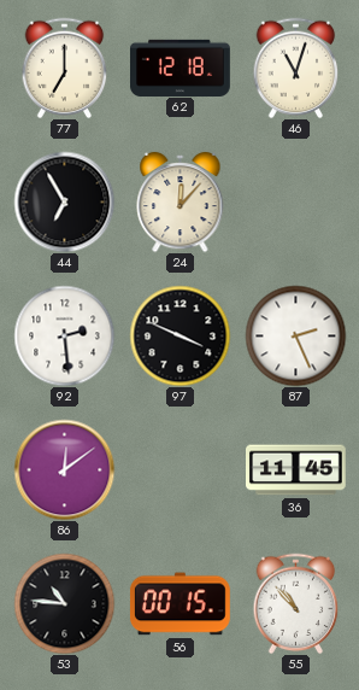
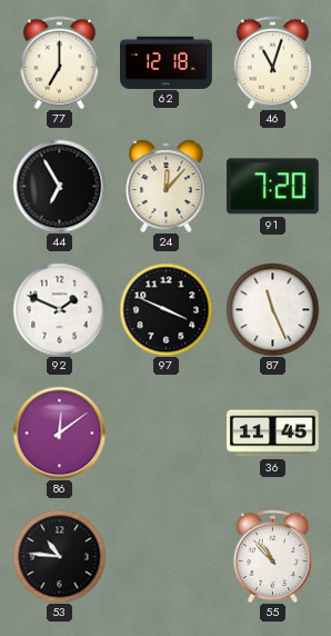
91: none -> 7:20
92: 2:29 -> 1:49
87: 2:26 -> 11:26
56: 00:15 -> none
